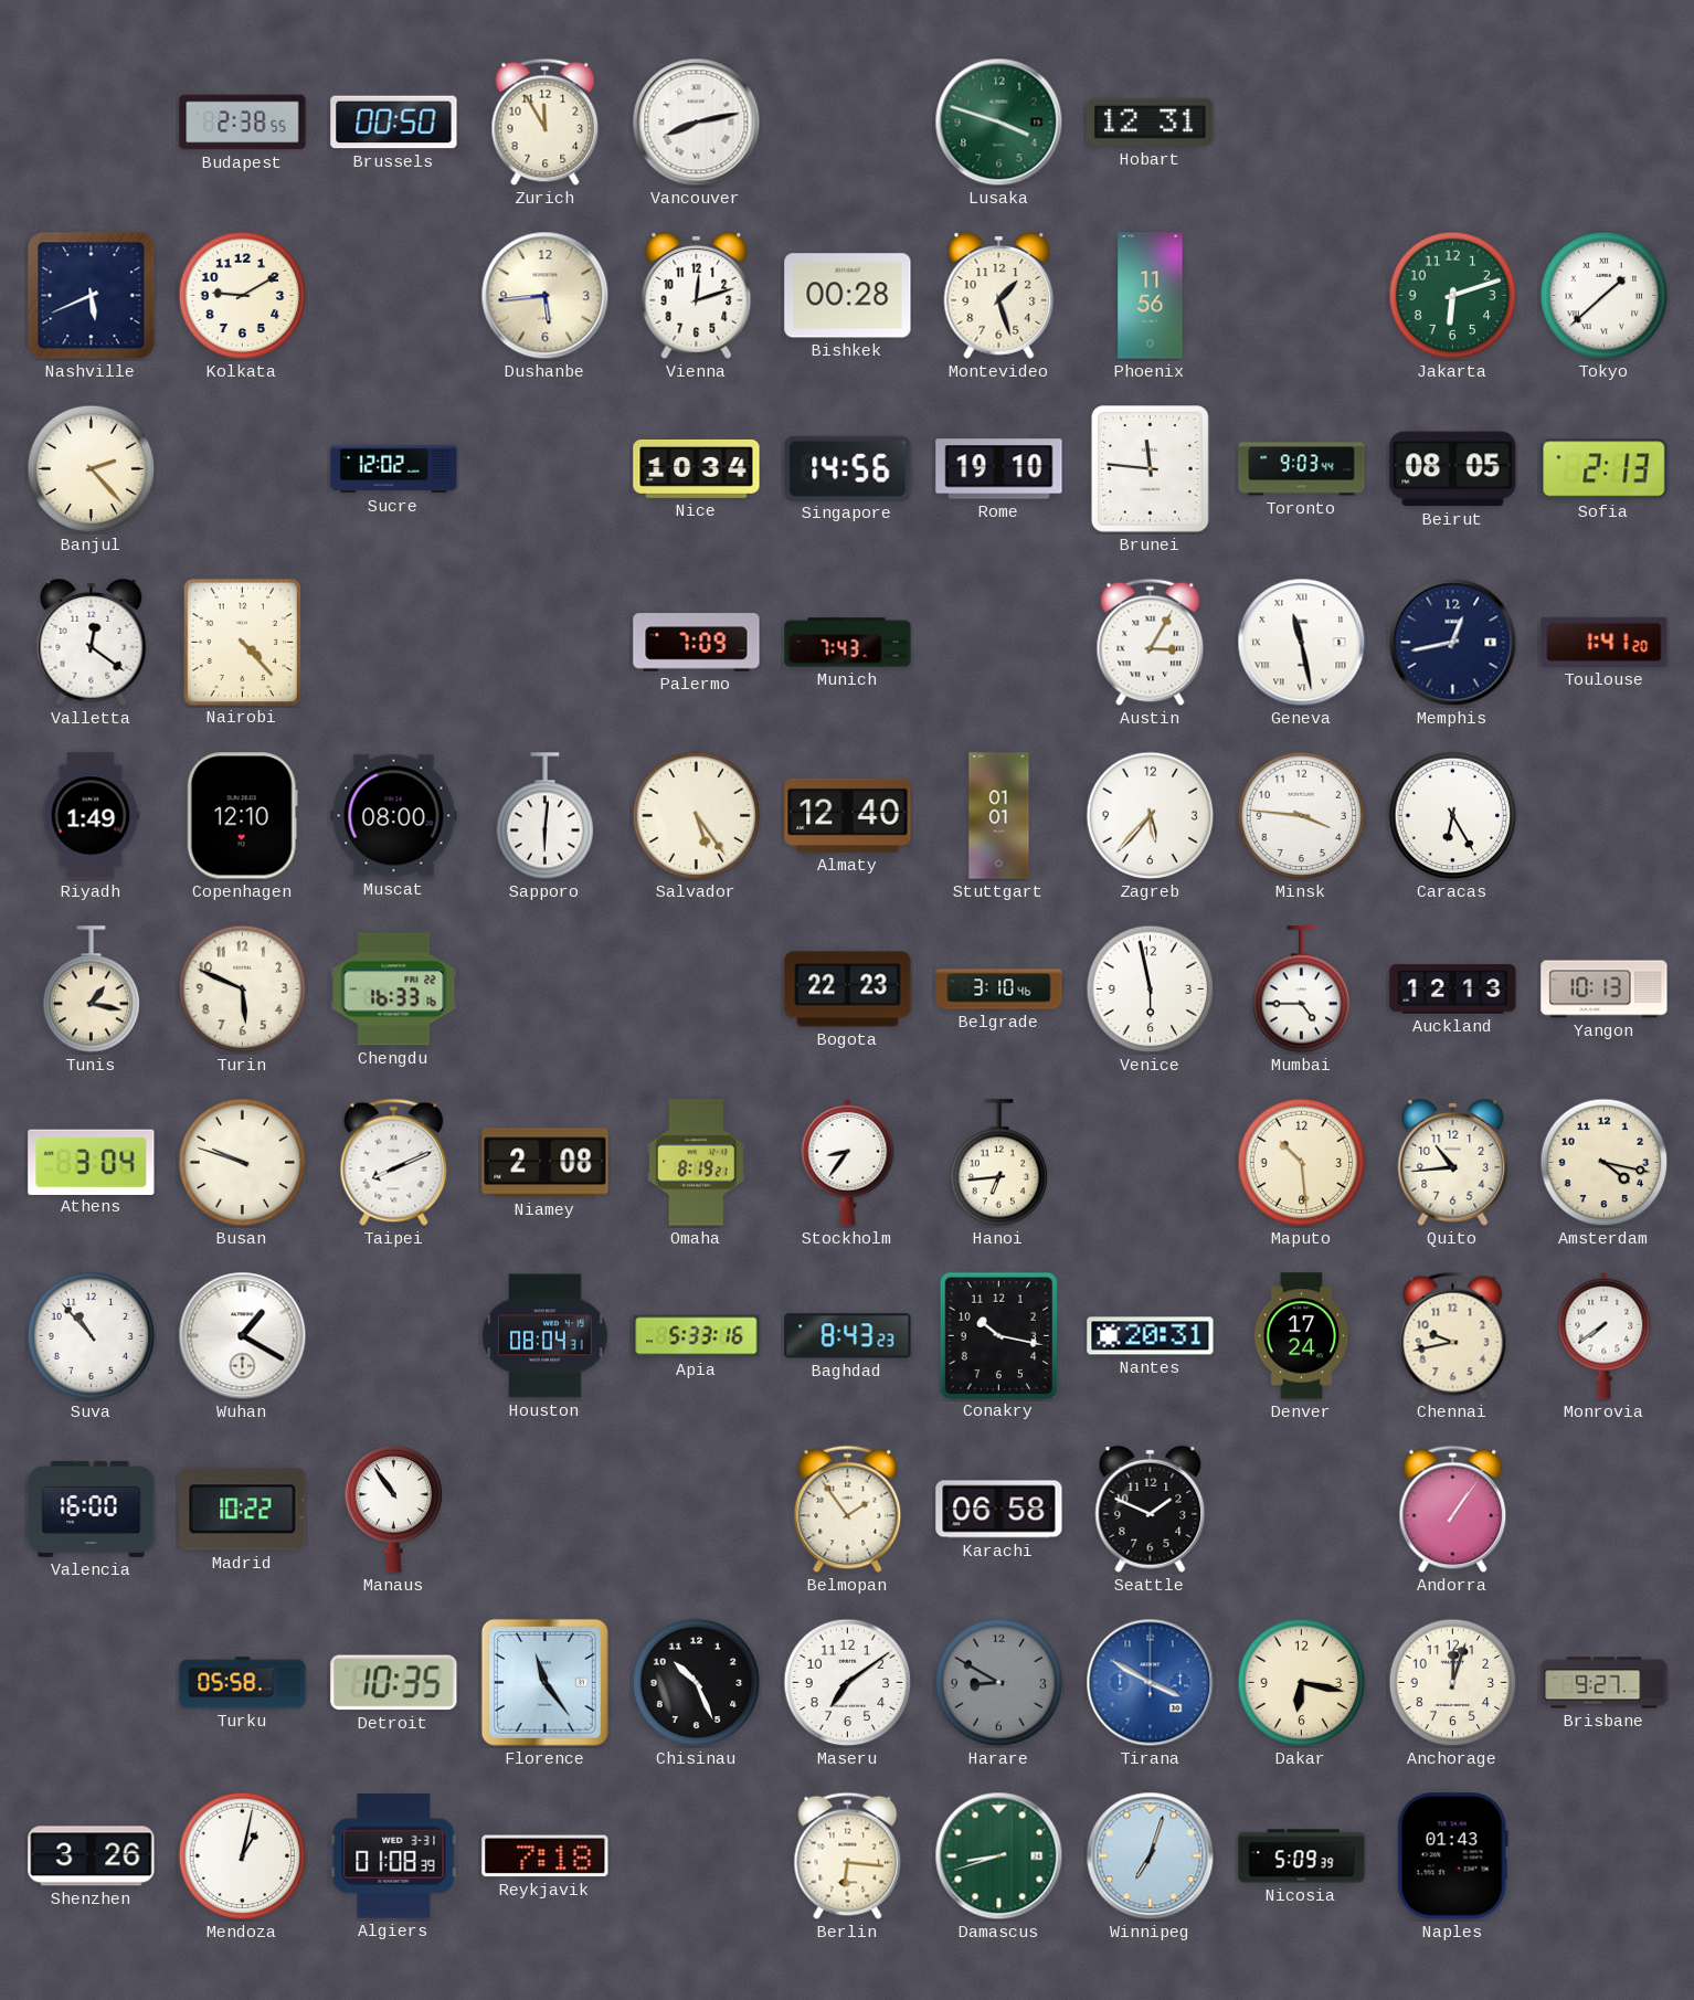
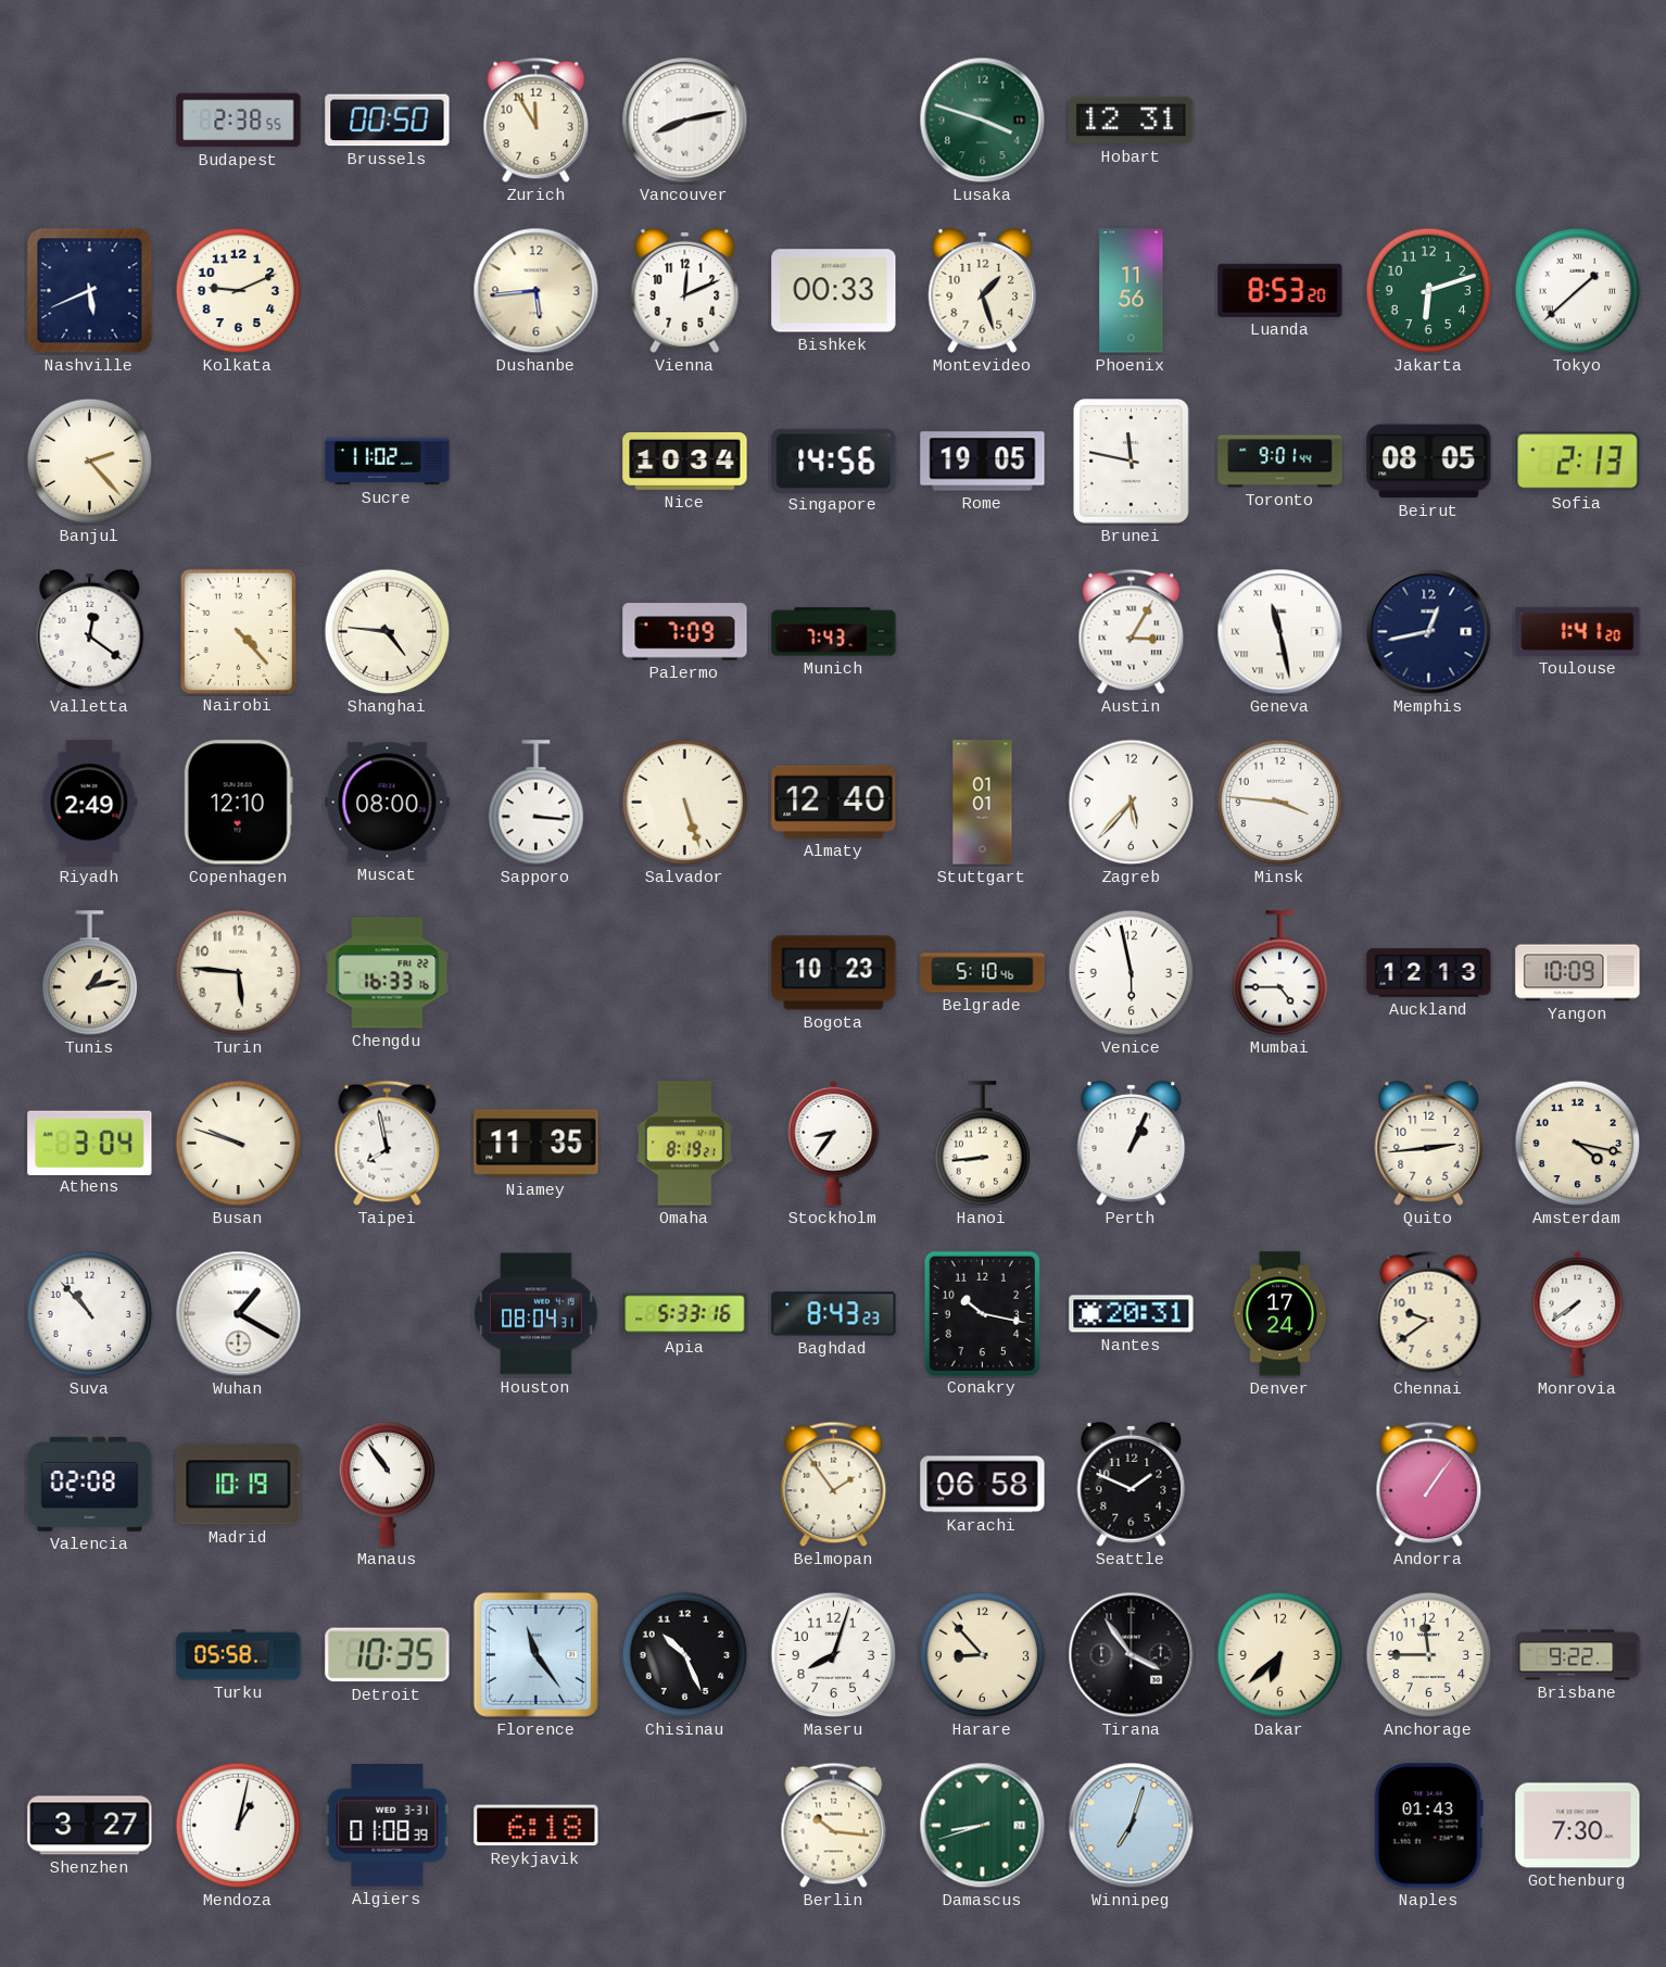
Kolkata: 9:10 -> 9:11
Vienna: 12:12 -> 12:11
Bishkek: 00:28 -> 00:33
Luanda: none -> 8:53
Sucre: 12:02 -> 11:02
Rome: 19:10 -> 19:05
Brunei: 11:46 -> 11:47
Toronto: 9:03 -> 9:01
Shanghai: none -> 4:46
Riyadh: 1:49 -> 2:49
Sapporo: 6:01 -> 3:16
Salvador: 5:24 -> 5:27
Caracas: 6:25 -> none
Tunis: 1:17 -> 1:13
Turin: 5:49 -> 5:46
Bogota: 22:23 -> 10:23
Belgrade: 3:10 -> 5:10
Yangon: 10:13 -> 10:09
Taipei: 8:11 -> 7:58
Niamey: 2:08 -> 11:35
Hanoi: 6:44 -> 8:44
Perth: none -> 1:04
Maputo: 10:29 -> none
Quito: 10:44 -> 2:44
Chennai: 9:43 -> 9:39
Valencia: 16:00 -> 02:08
Madrid: 10:22 -> 10:19
Maseru: 7:09 -> 8:03
Harare: 8:50 -> 8:53
Harare dial: grey -> cream
Tirana: 3:50 -> 3:54
Tirana dial: blue -> black
Dakar: 6:17 -> 6:38
Anchorage: 12:03 -> 11:45
Brisbane: 9:27 -> 9:22
Shenzhen: 3:26 -> 3:27
Reykjavik: 7:18 -> 6:18
Berlin: 6:16 -> 10:16
Nicosia: 5:09 -> none
Gothenburg: none -> 7:30
